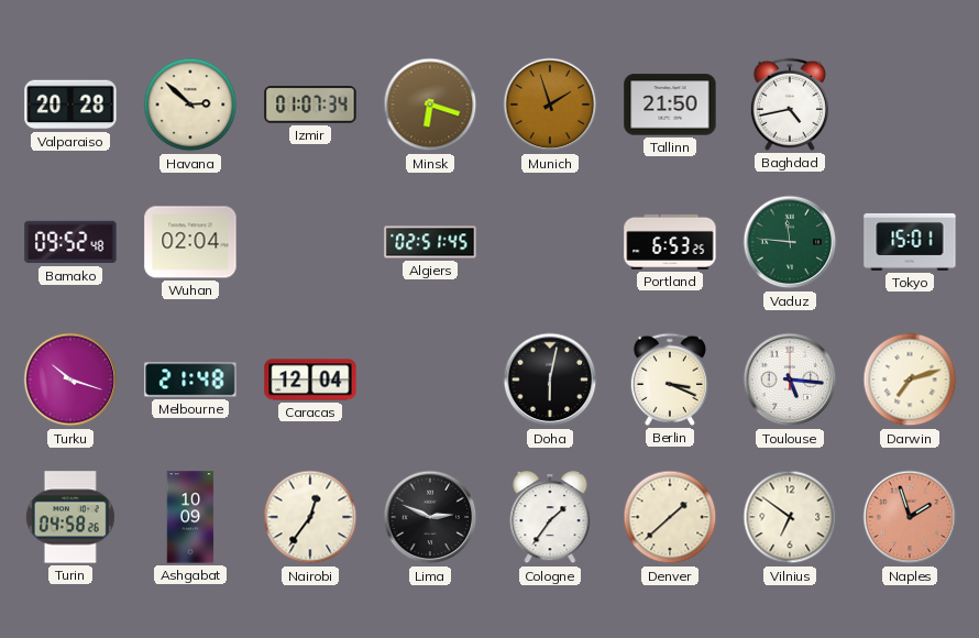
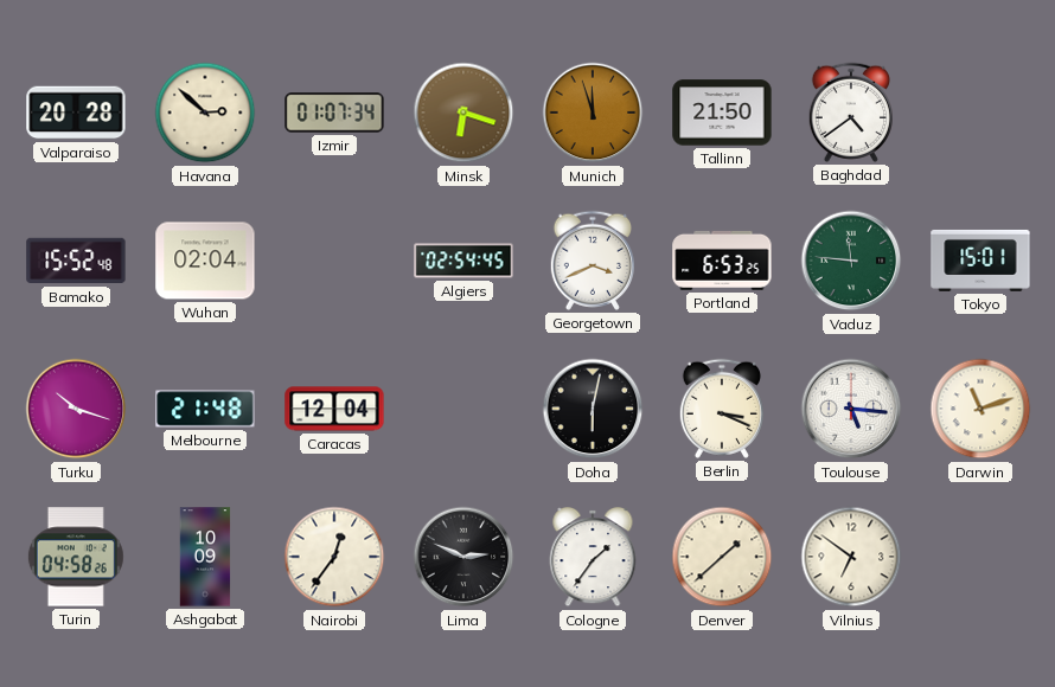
Munich: 1:57 -> 11:57
Baghdad: 4:43 -> 4:39
Bamako: 09:52 -> 15:52
Algiers: 02:51 -> 02:54
Georgetown: none -> 3:41
Darwin: 7:12 -> 11:12
Naples: 1:57 -> none
